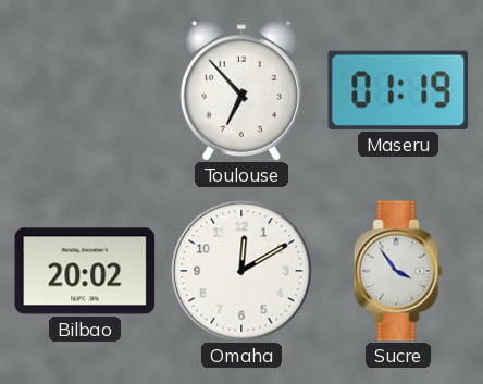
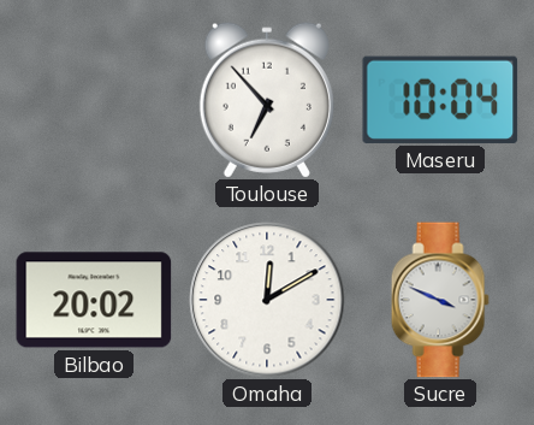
Maseru: 01:19 -> 10:04
Sucre: 3:54 -> 3:49
